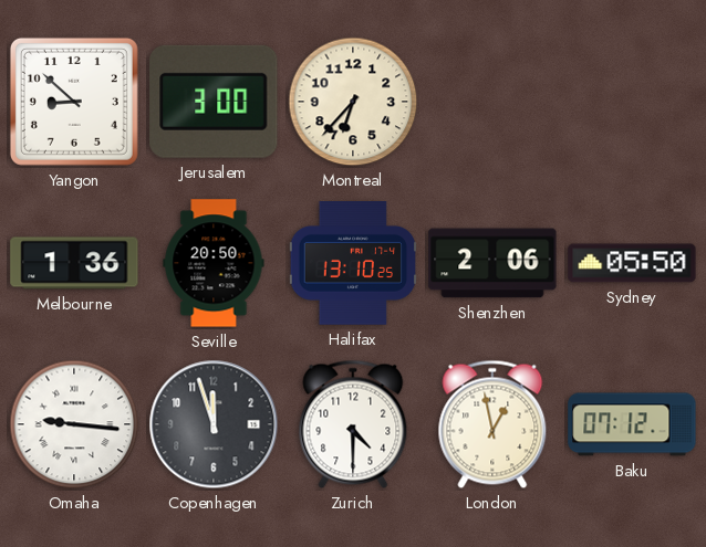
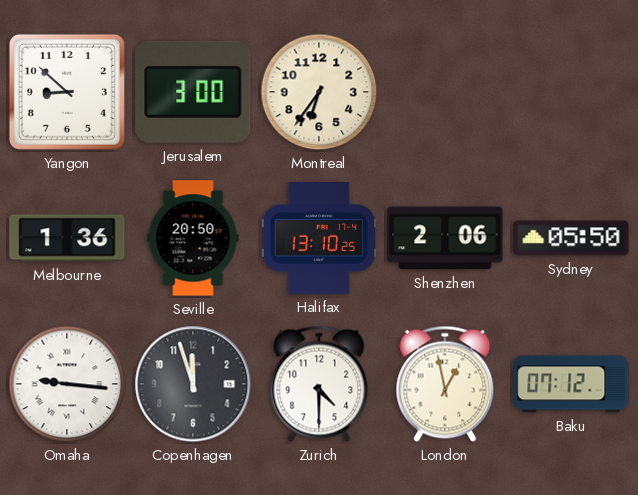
Montreal: 6:37 -> 6:36
